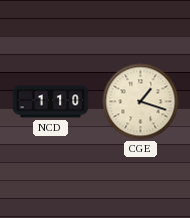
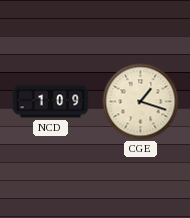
NCD: 1:10 -> 1:09
